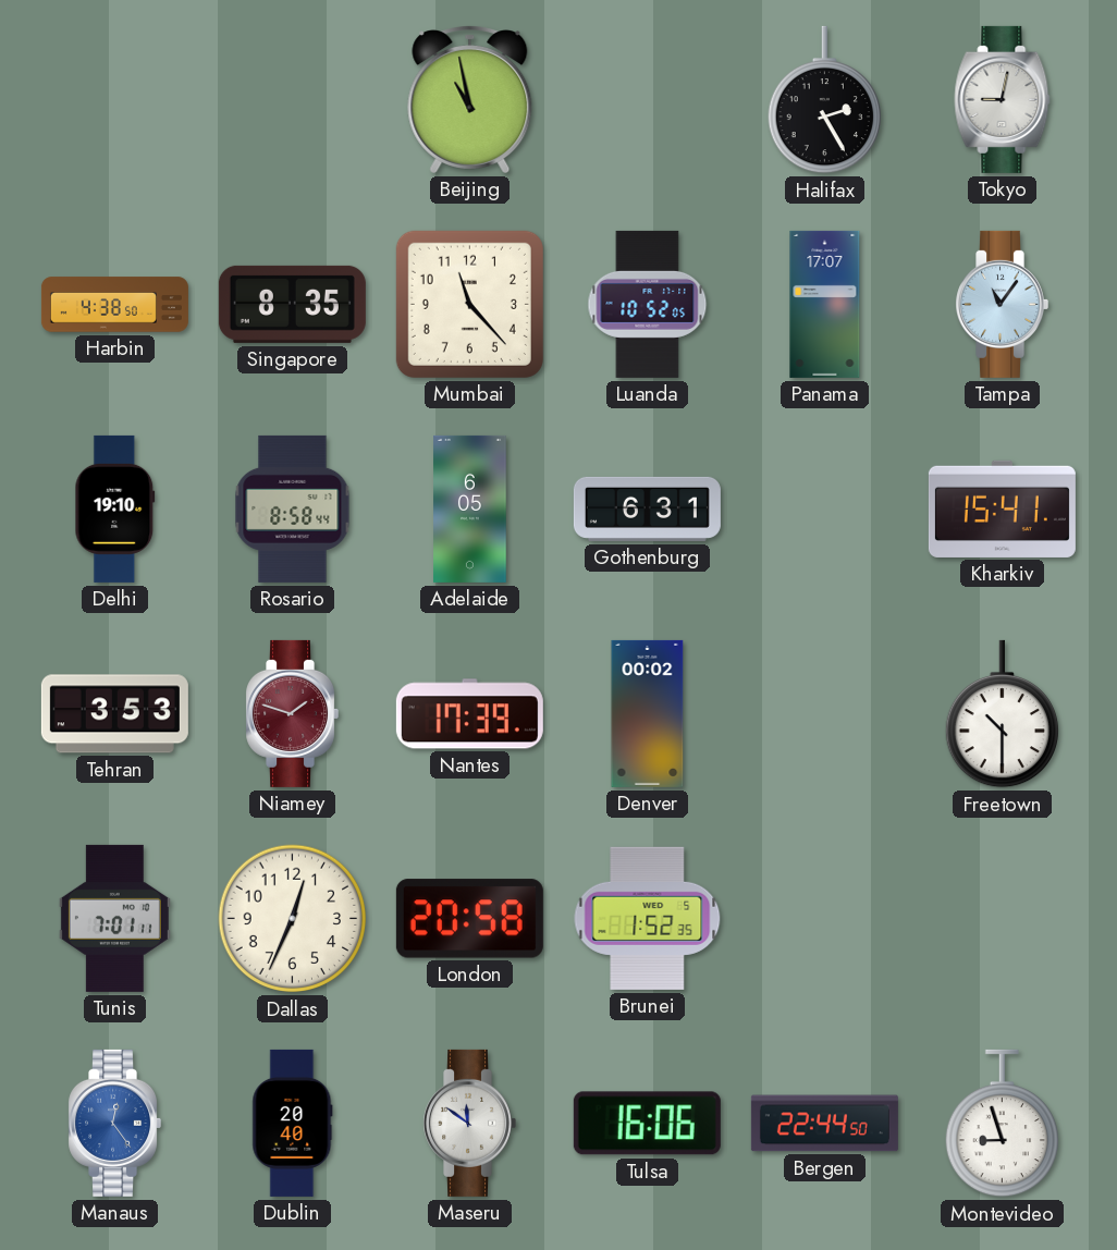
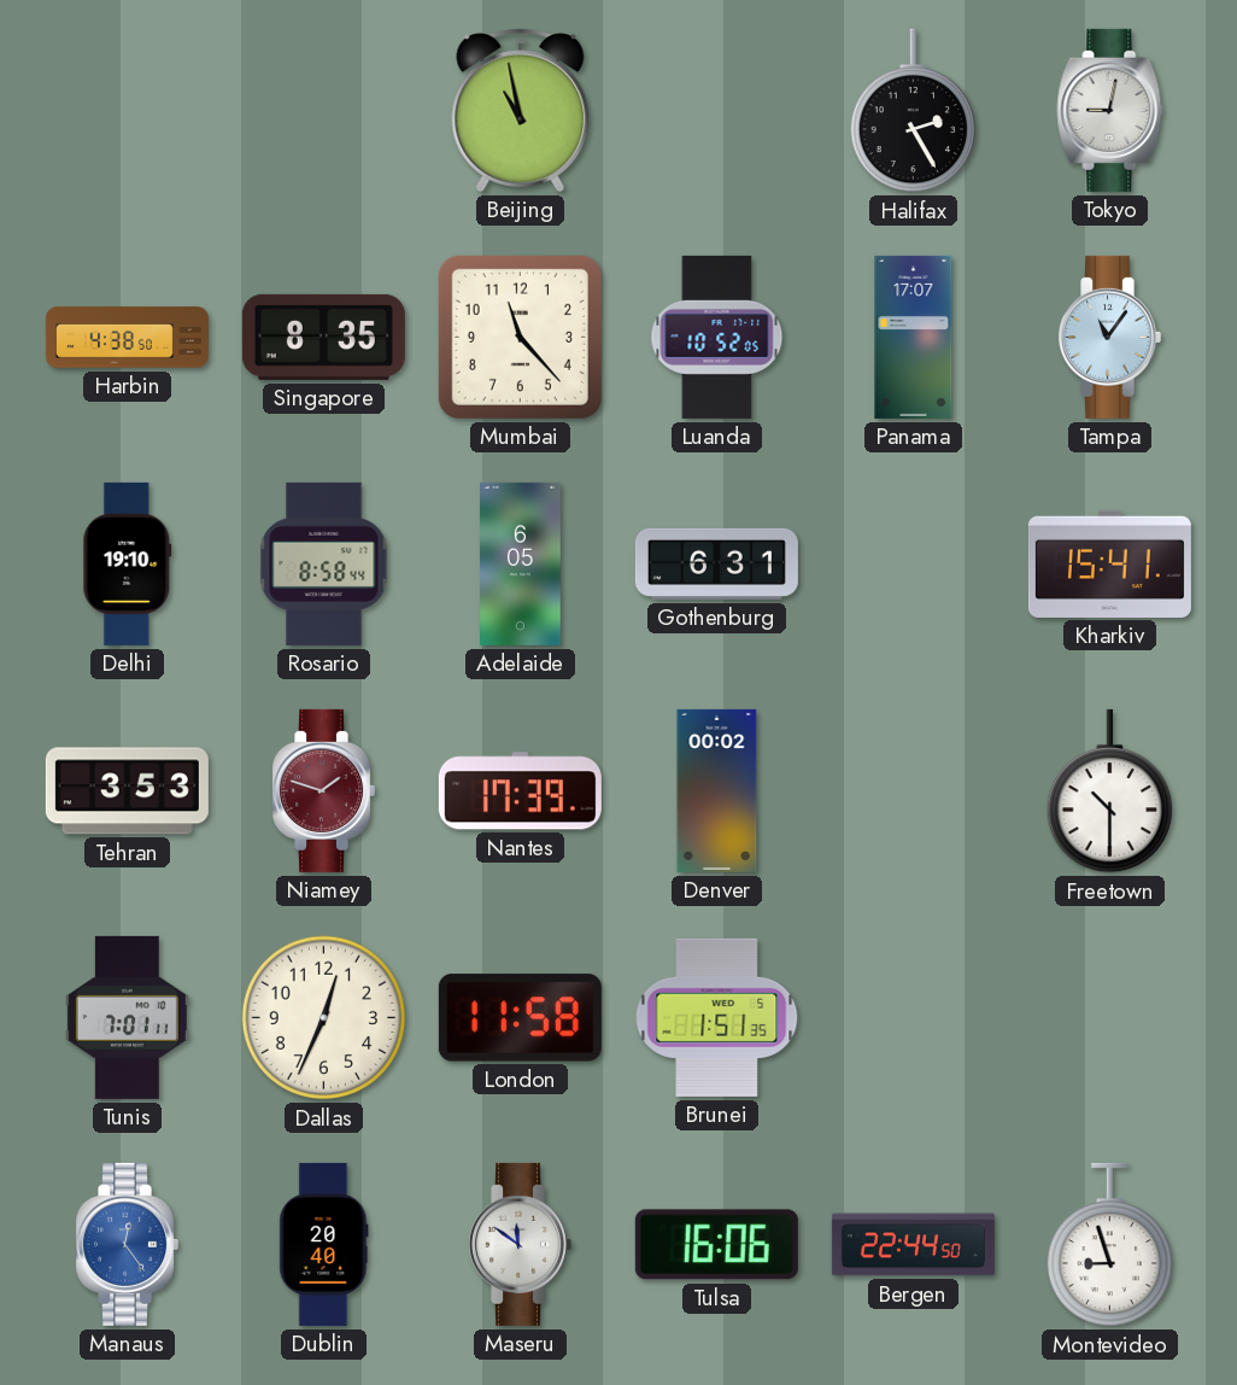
London: 20:58 -> 11:58
Brunei: 1:52 -> 1:51
